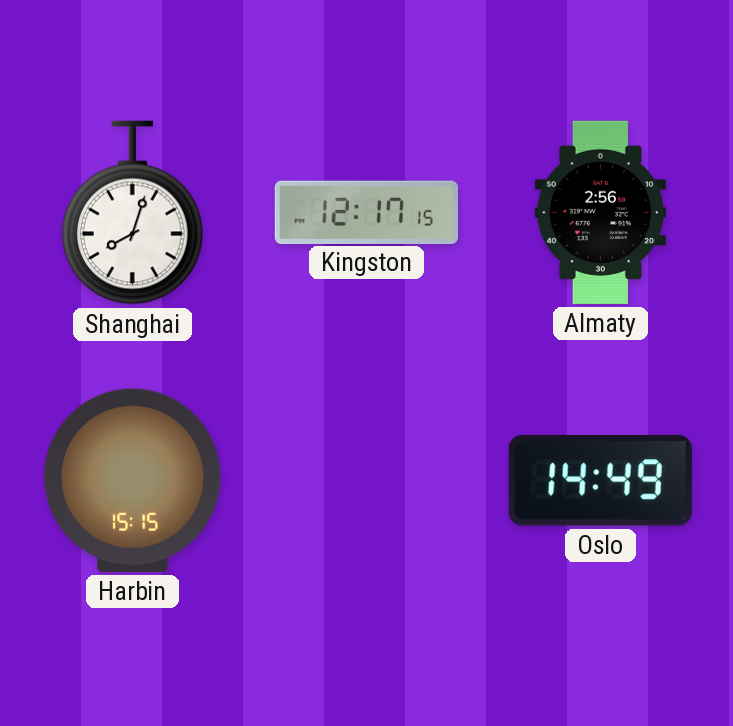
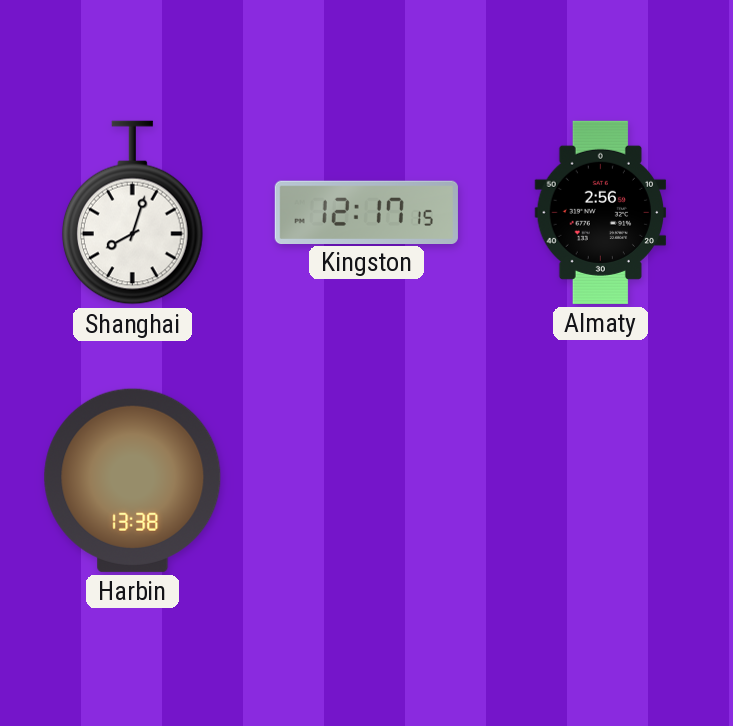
Harbin: 15:15 -> 13:38
Oslo: 14:49 -> none
